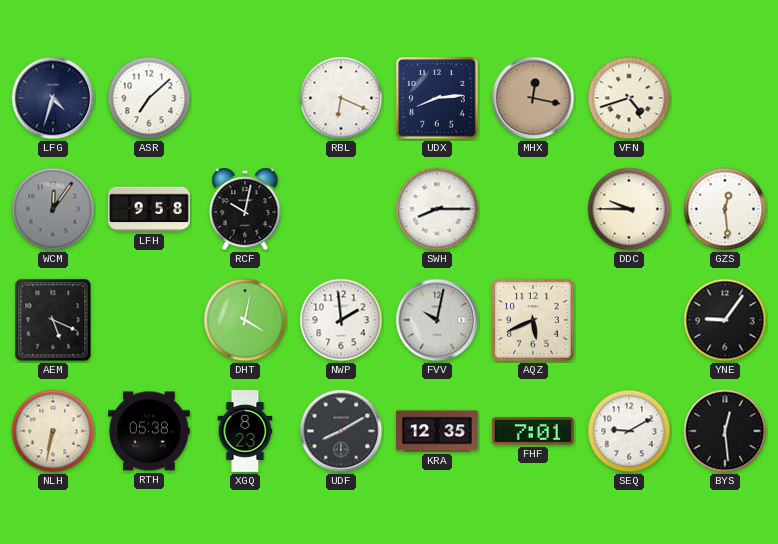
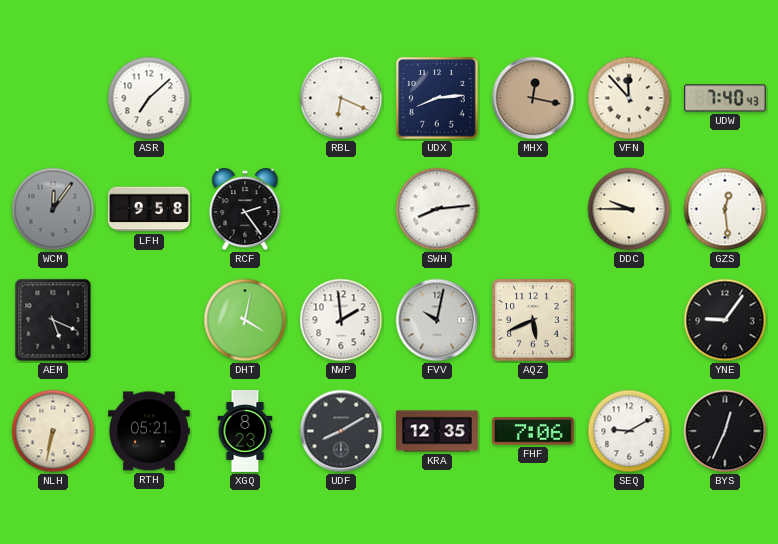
LFG: 4:33 -> none
VFN: 4:42 -> 11:53
UDW: none -> 7:40
RCF: 10:02 -> 2:24
SWH: 8:15 -> 8:14
RTH: 05:38 -> 05:21
FHF: 7:01 -> 7:06
BYS: 12:29 -> 12:34
